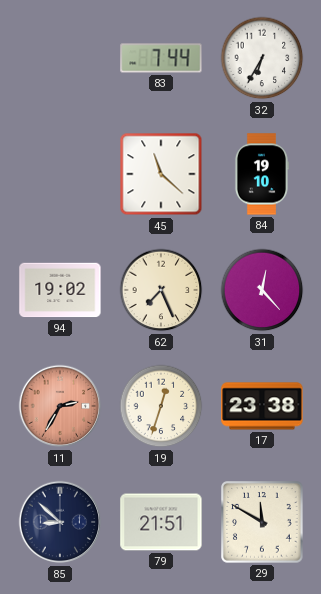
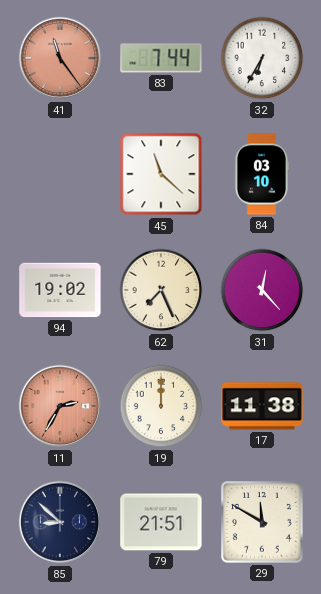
41: none -> 11:24
84: 19:10 -> 03:10
19: 12:33 -> 12:00
17: 23:38 -> 11:38
